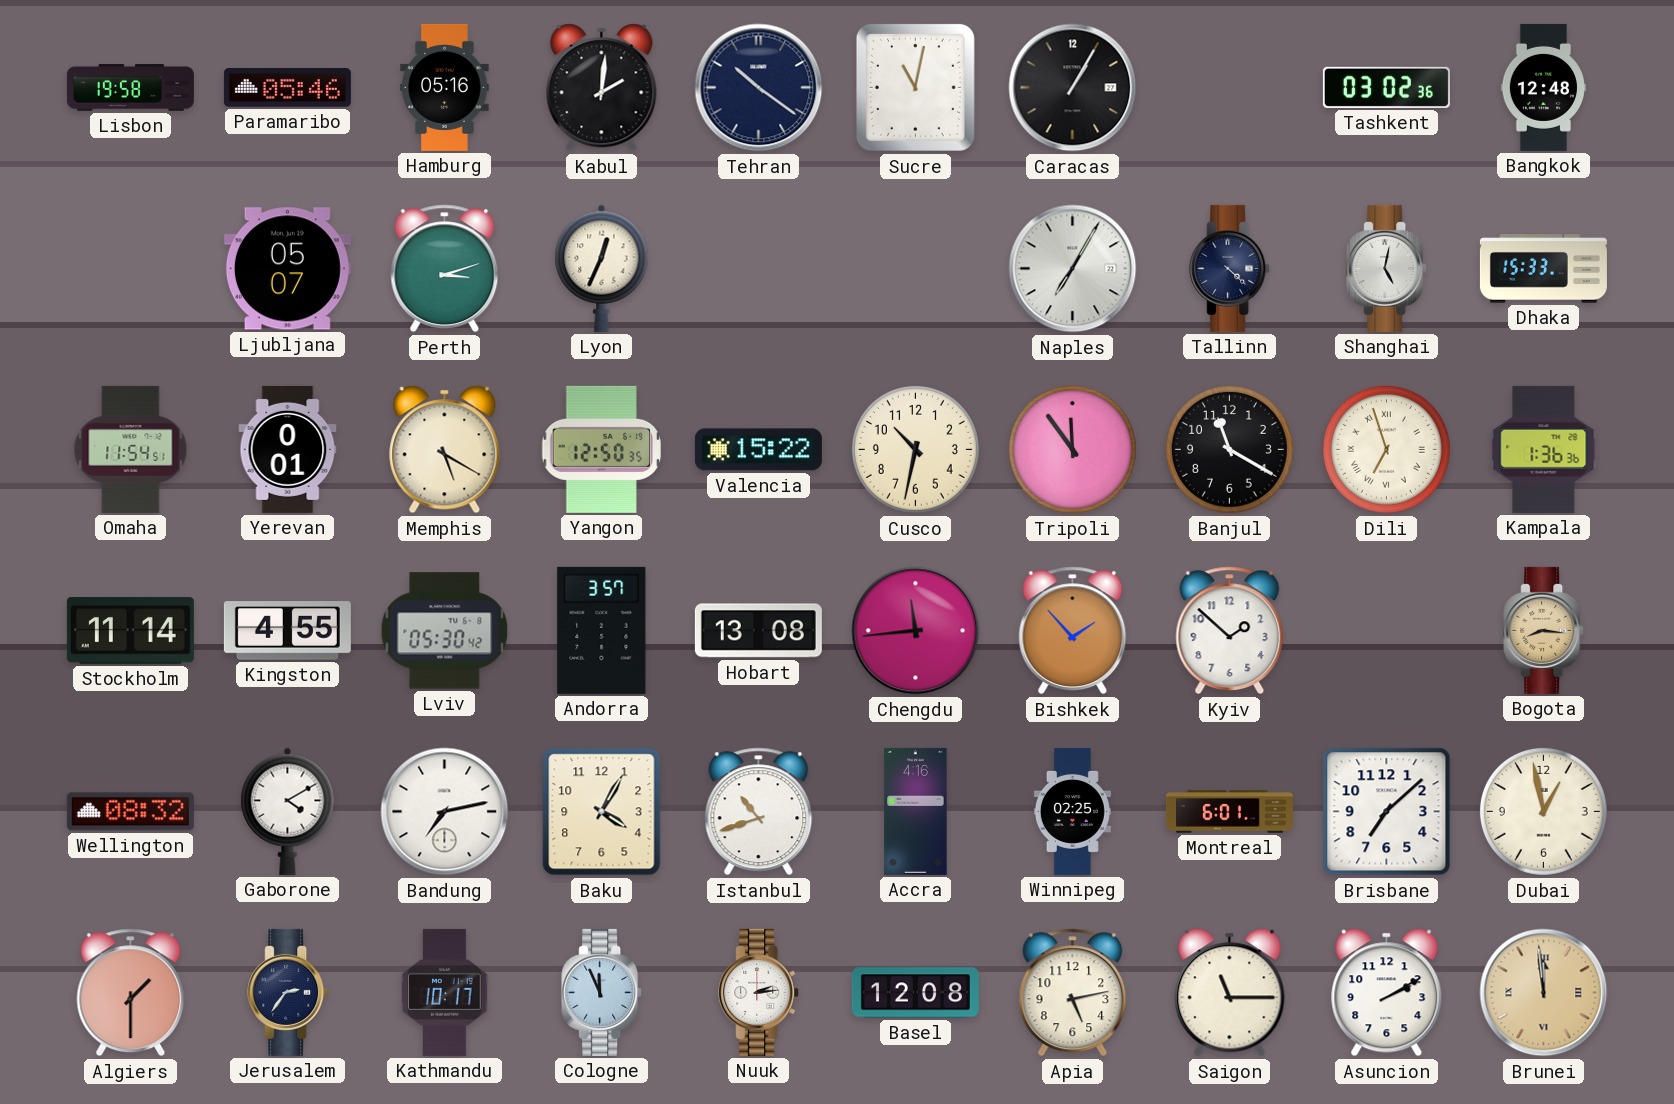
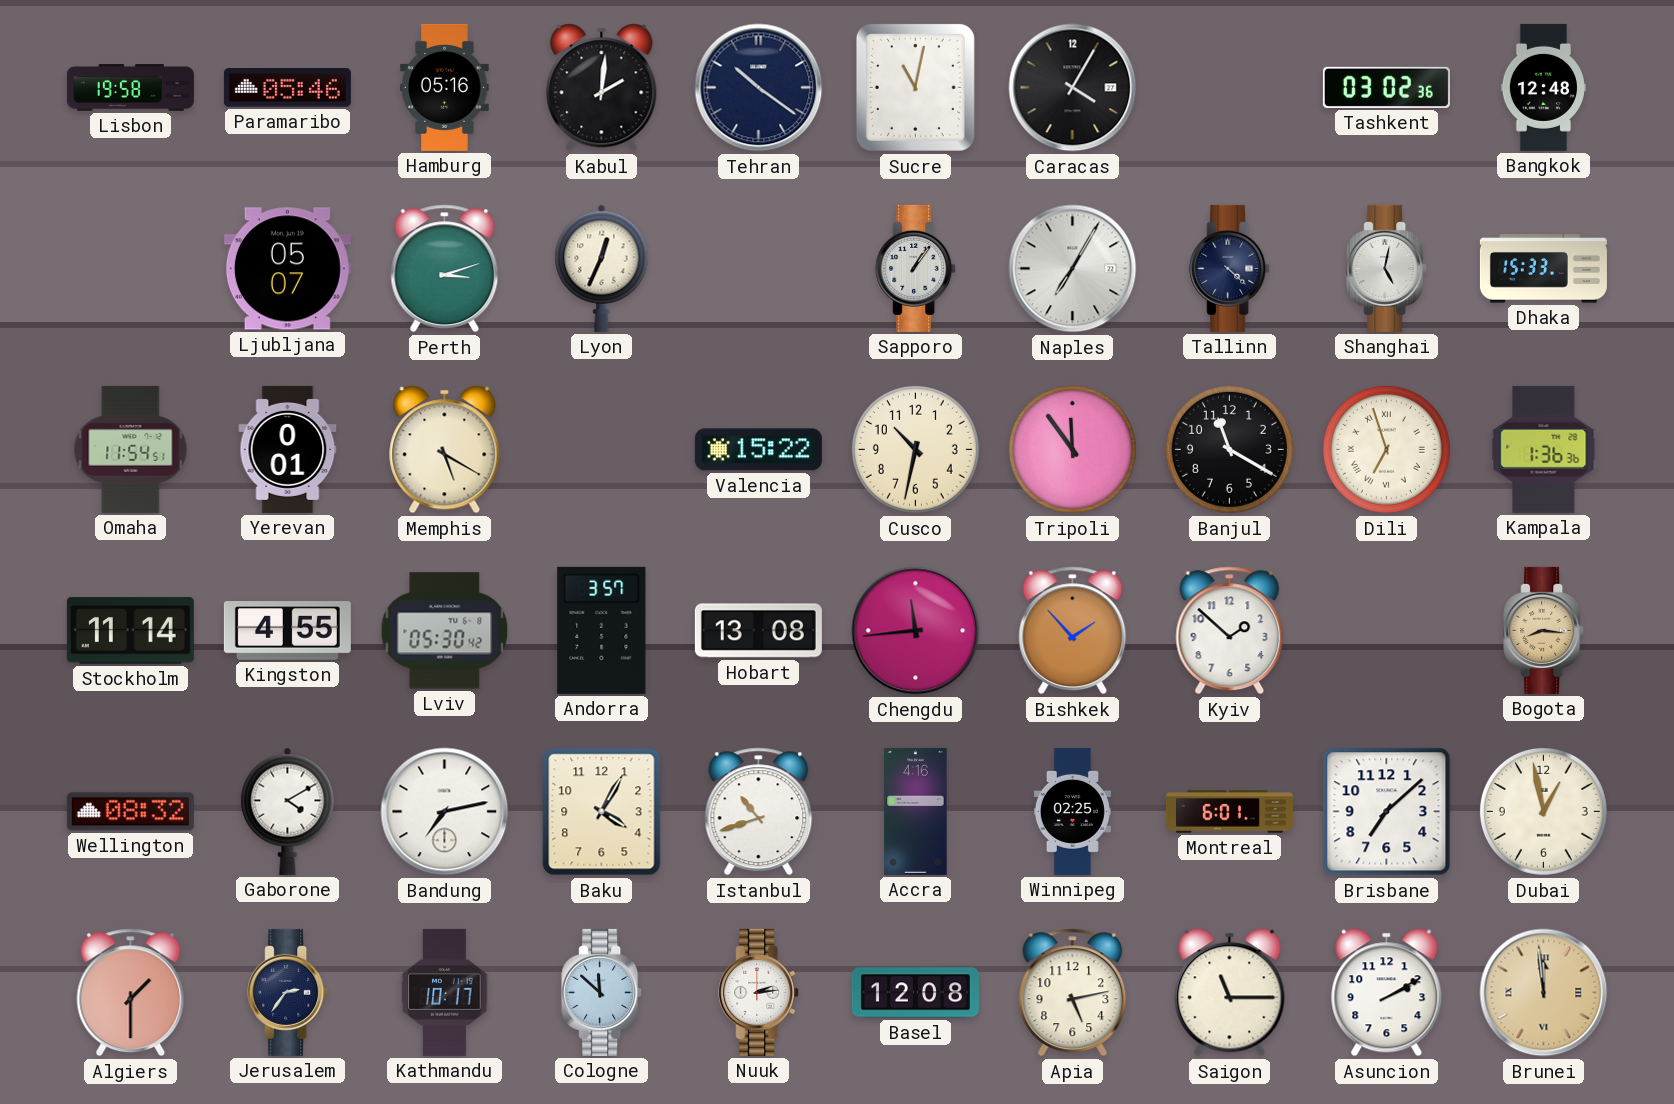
Caracas: 1:05 -> 4:05
Sapporo: none -> 1:06
Yangon: 12:50 -> none
Cologne: 11:56 -> 11:52
